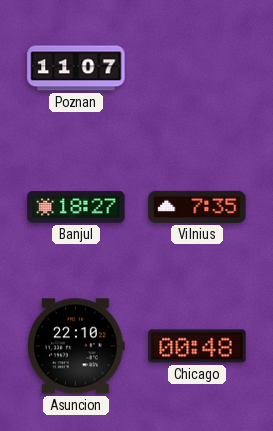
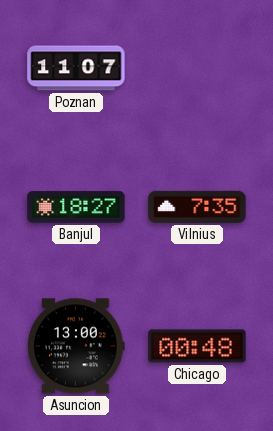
Asuncion: 22:10 -> 13:00
